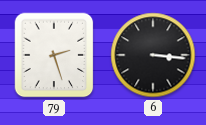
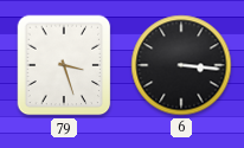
79: 2:27 -> 3:27
